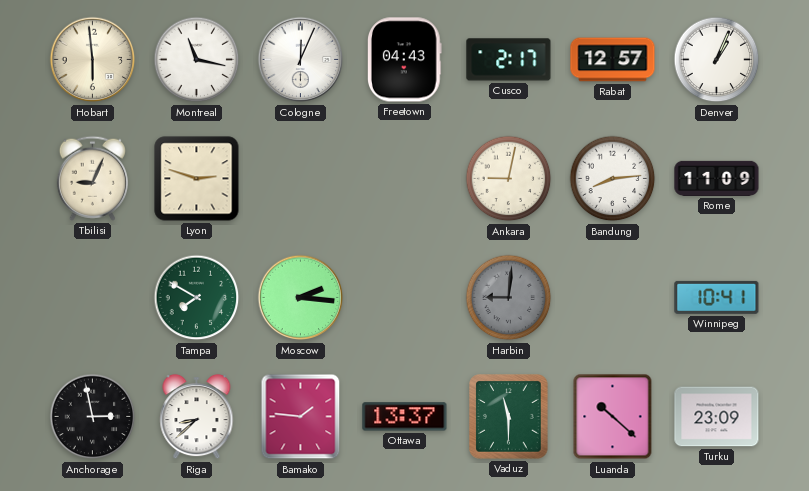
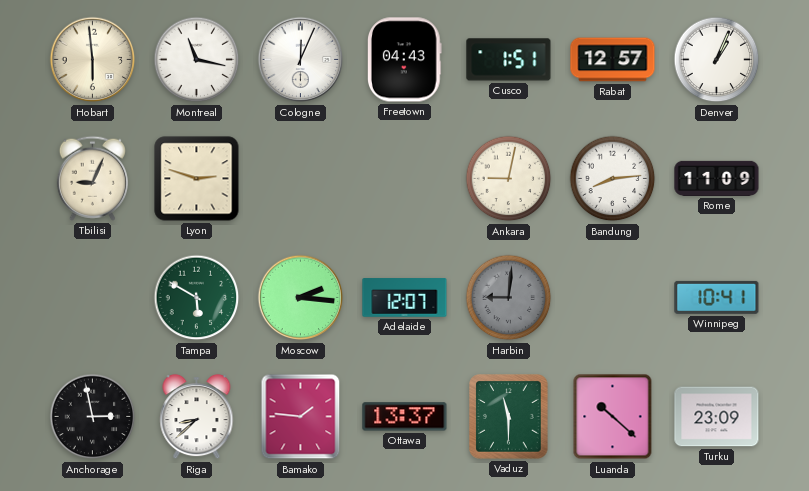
Cusco: 2:17 -> 1:51
Tampa: 7:50 -> 5:50
Adelaide: none -> 12:07
